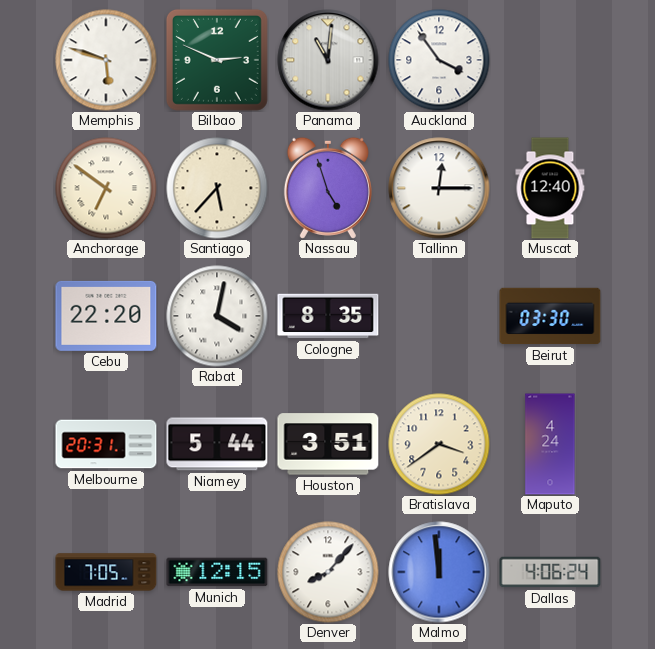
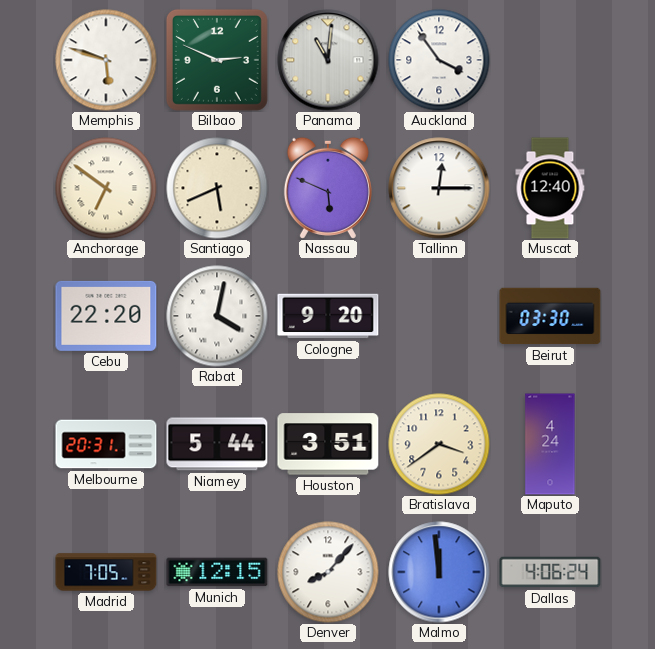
Santiago: 5:37 -> 5:41
Nassau: 4:57 -> 5:49
Cologne: 8:35 -> 9:20
